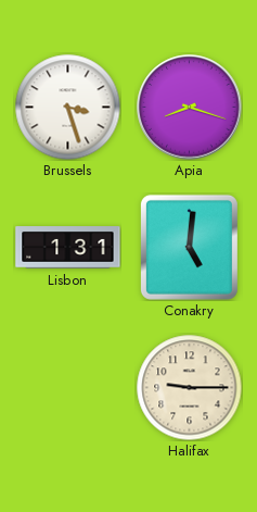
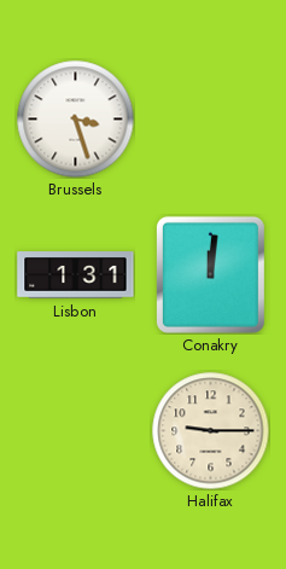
Apia: 8:18 -> none
Conakry: 5:01 -> 12:01
